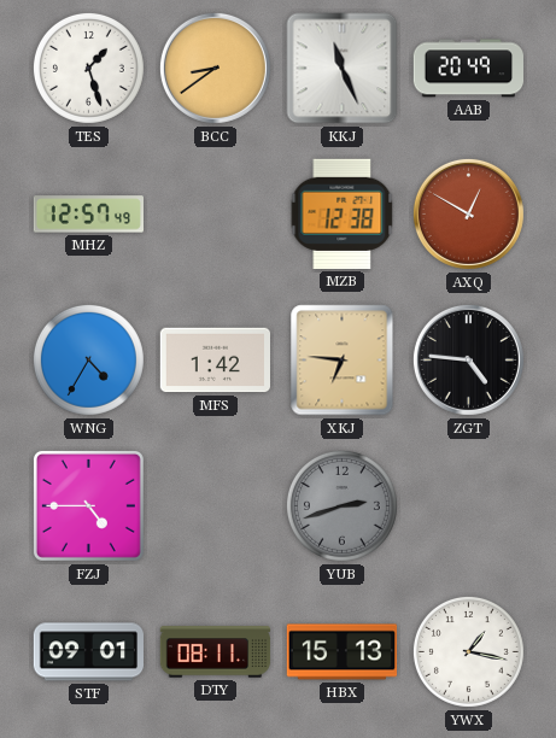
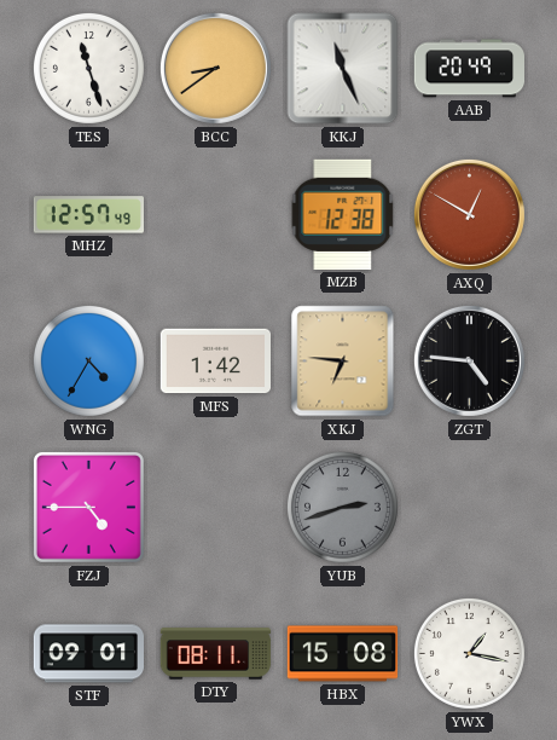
TES: 1:27 -> 11:27
HBX: 15:13 -> 15:08
